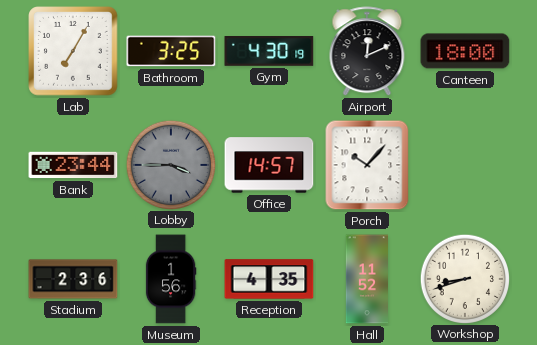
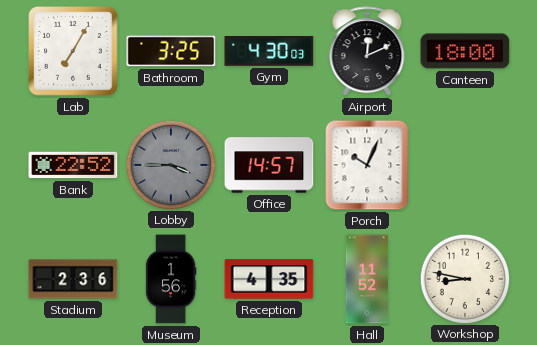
Gym: 4:30:19 -> 4:30:03
Bank: 23:44 -> 22:52
Porch: 10:07 -> 10:04
Workshop: 8:42 -> 8:47
